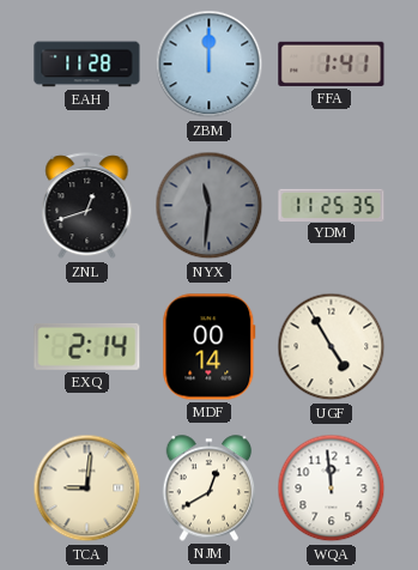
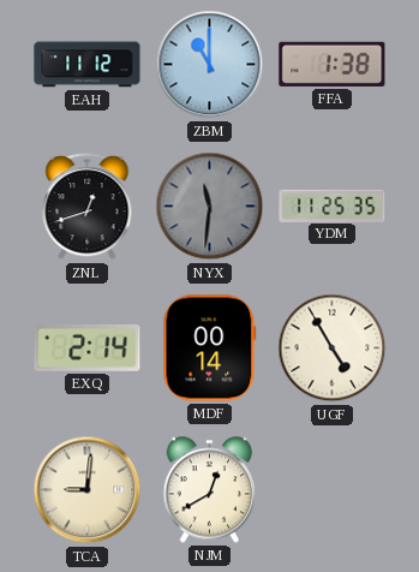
EAH: 11:28 -> 11:12
ZBM: 12:00 -> 11:00
FFA: 1:41 -> 1:38
WQA: 11:59 -> none
